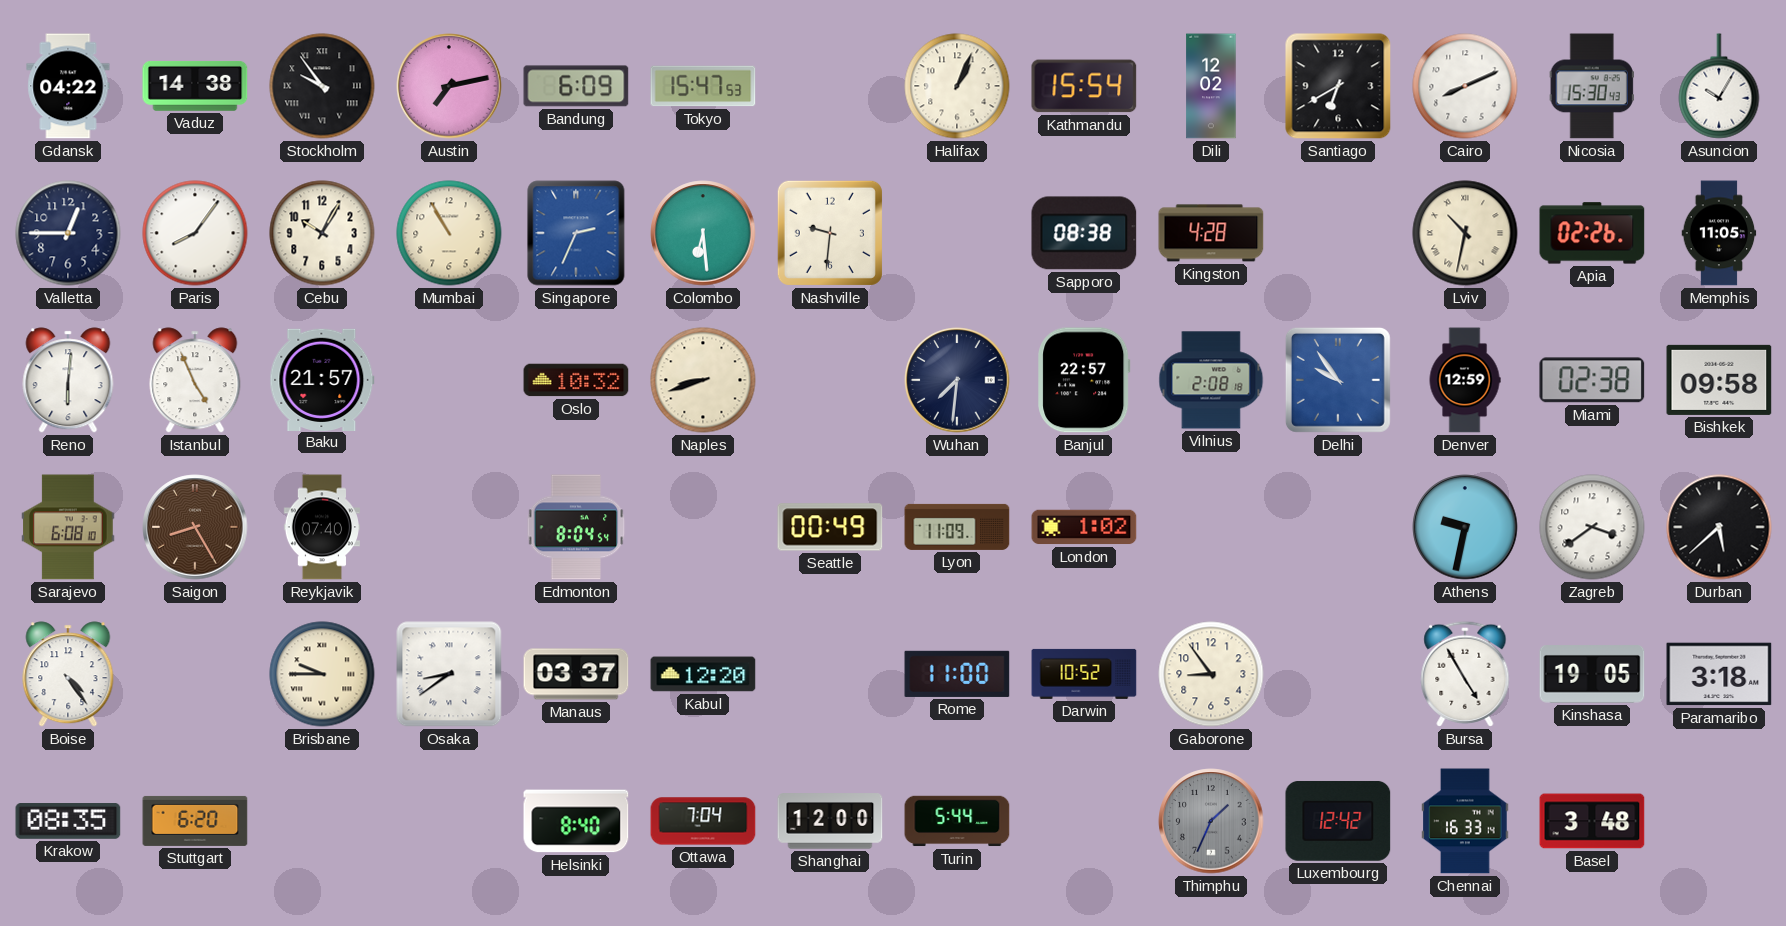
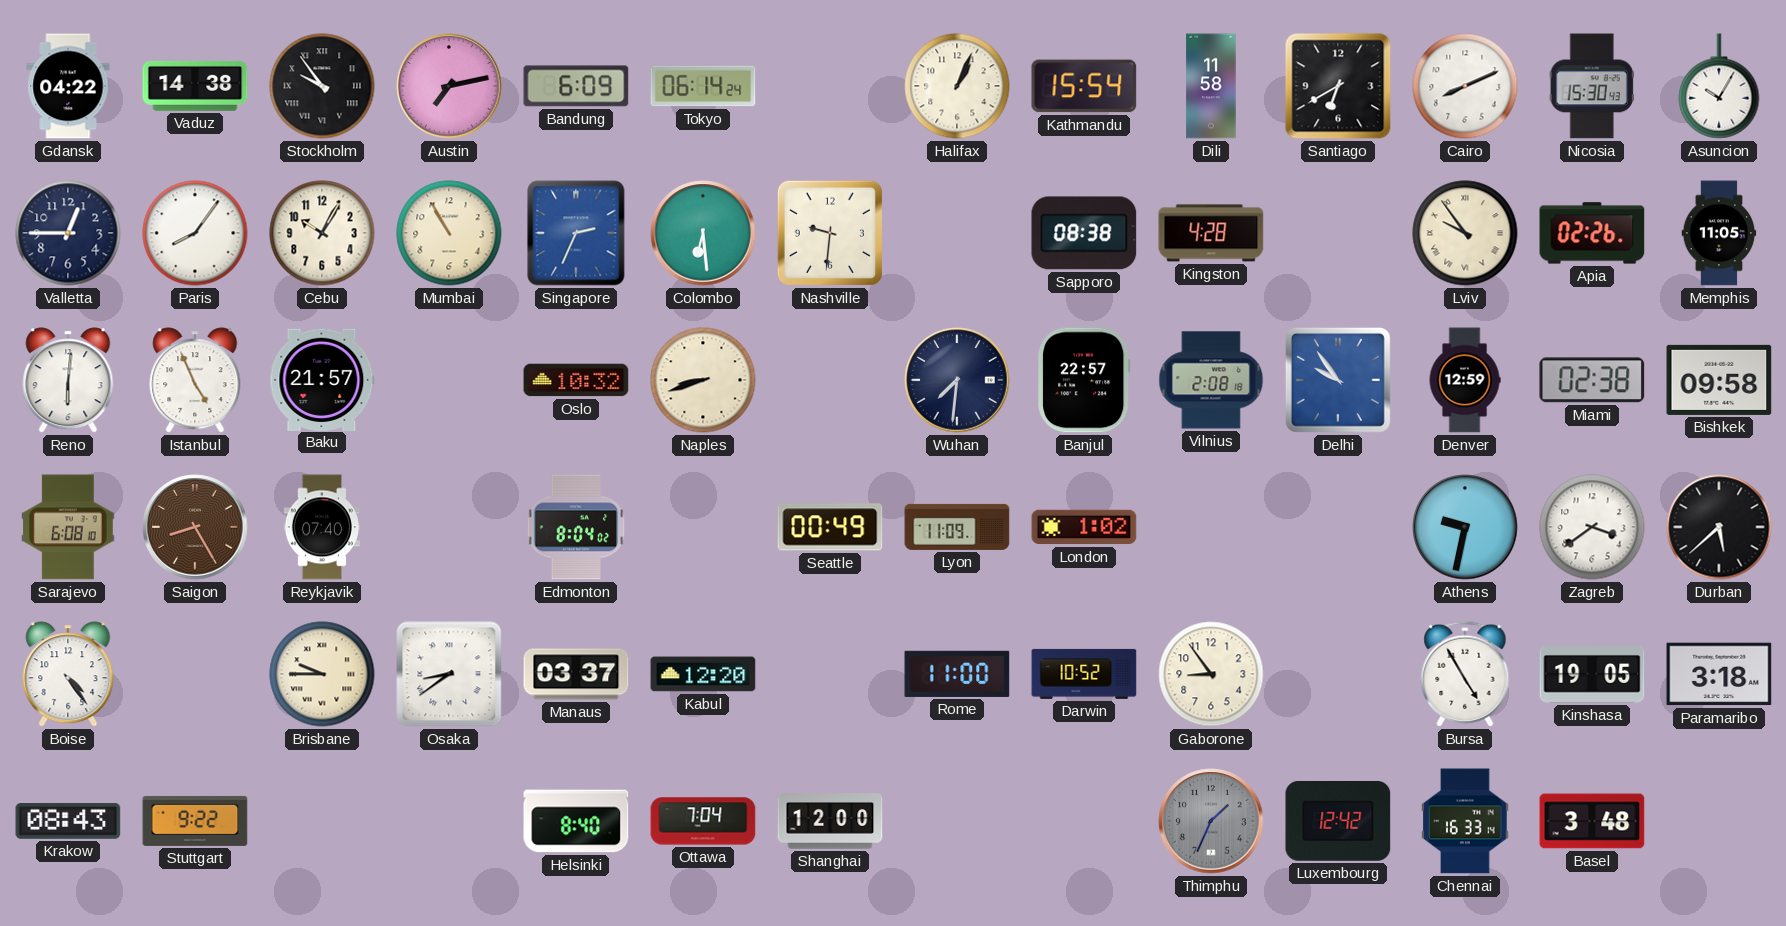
Tokyo: 15:47 -> 06:14
Dili: 12:02 -> 11:58
Lviv: 10:32 -> 9:54
Edmonton: 8:04:54 -> 8:04:02
Krakow: 08:35 -> 08:43
Stuttgart: 6:20 -> 9:22
Turin: 5:44 -> none
